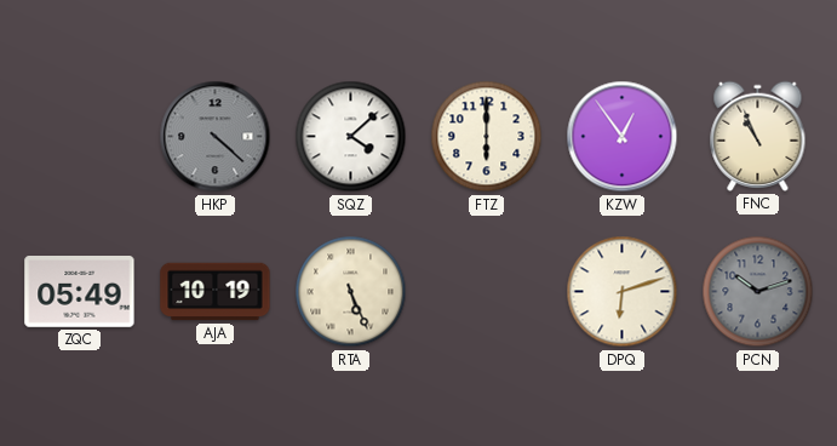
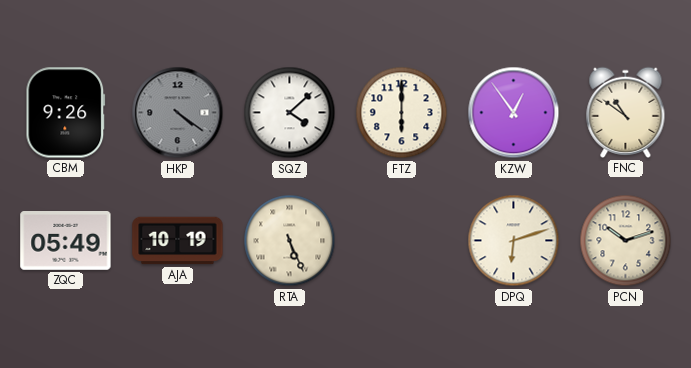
CBM: none -> 9:26
HKP: 4:22 -> 4:21
FNC: 10:56 -> 10:51
PCN dial: grey -> cream
